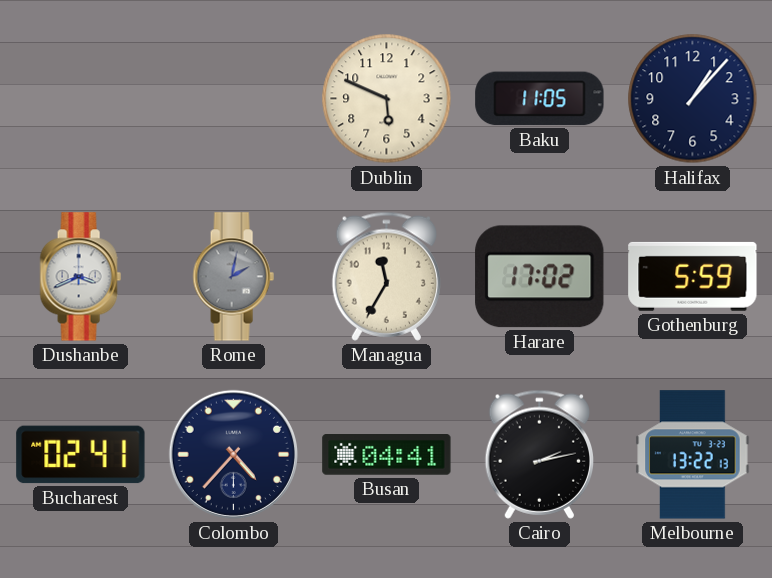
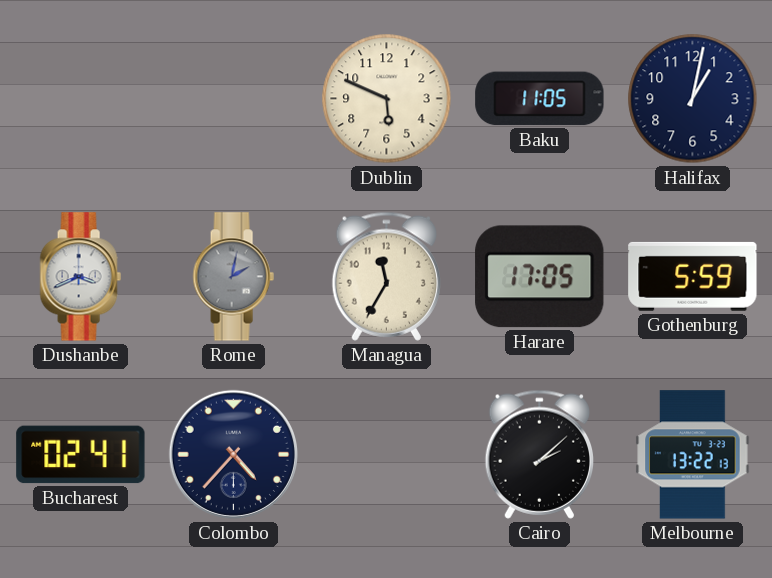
Halifax: 1:07 -> 1:02
Harare: 17:02 -> 17:05
Busan: 04:41 -> none
Cairo: 2:13 -> 2:08
